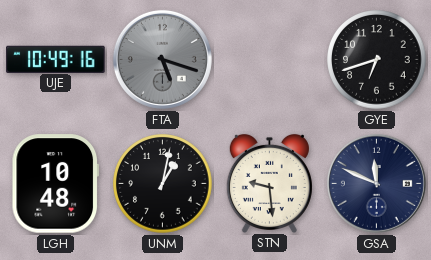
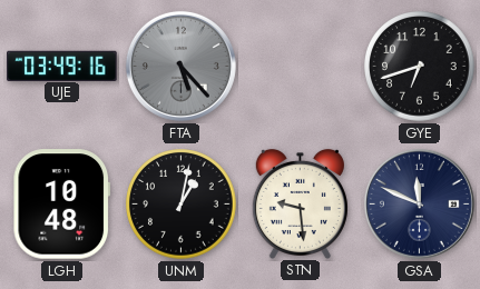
UJE: 10:49 -> 03:49
FTA: 5:18 -> 5:23
